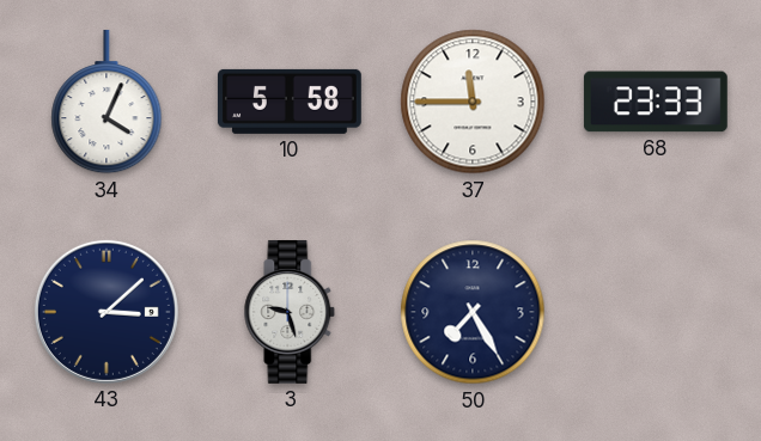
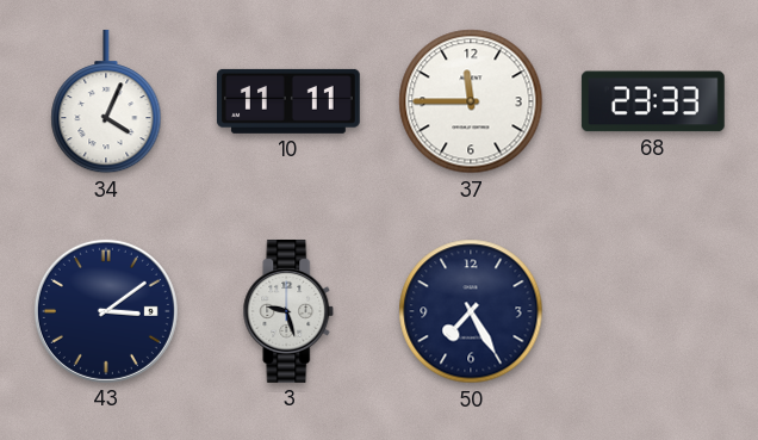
10: 5:58 -> 11:11
43: 3:08 -> 3:09
